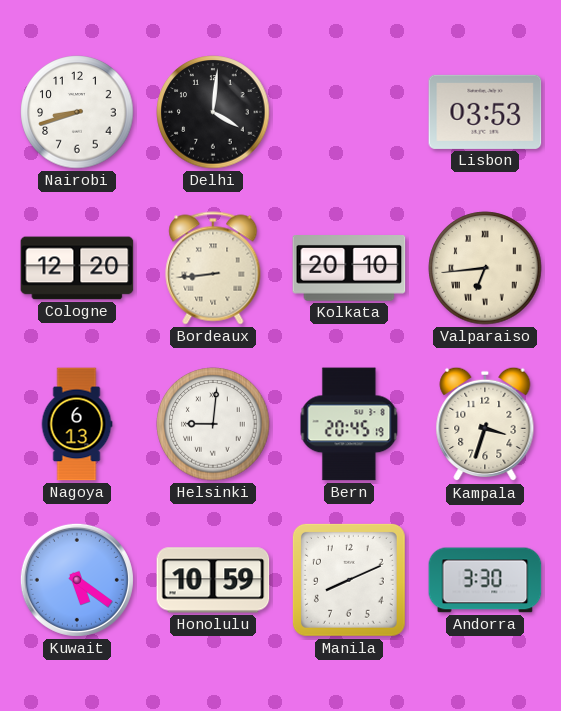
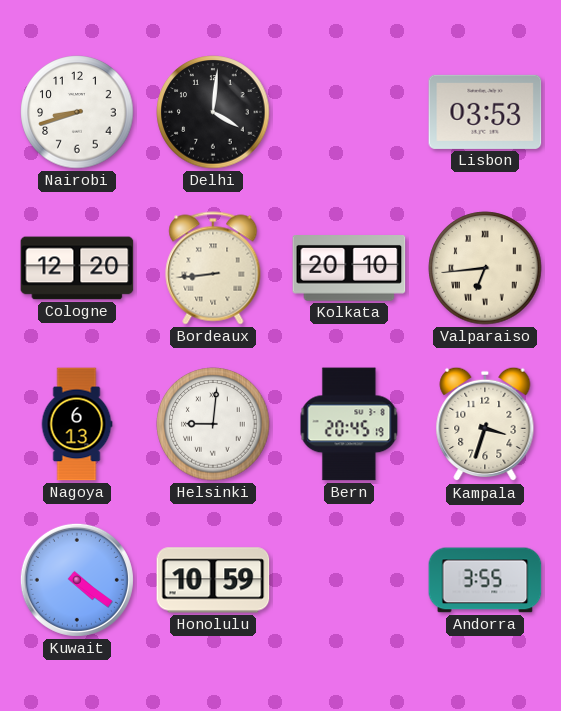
Kuwait: 5:21 -> 4:21
Manila: 8:11 -> none
Andorra: 3:30 -> 3:55
